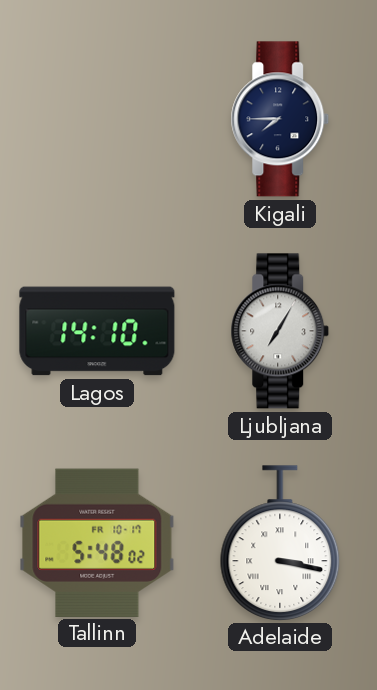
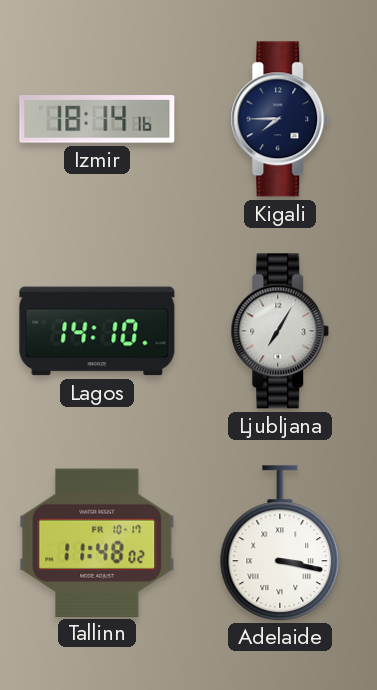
Izmir: none -> 18:14
Tallinn: 5:48 -> 11:48
